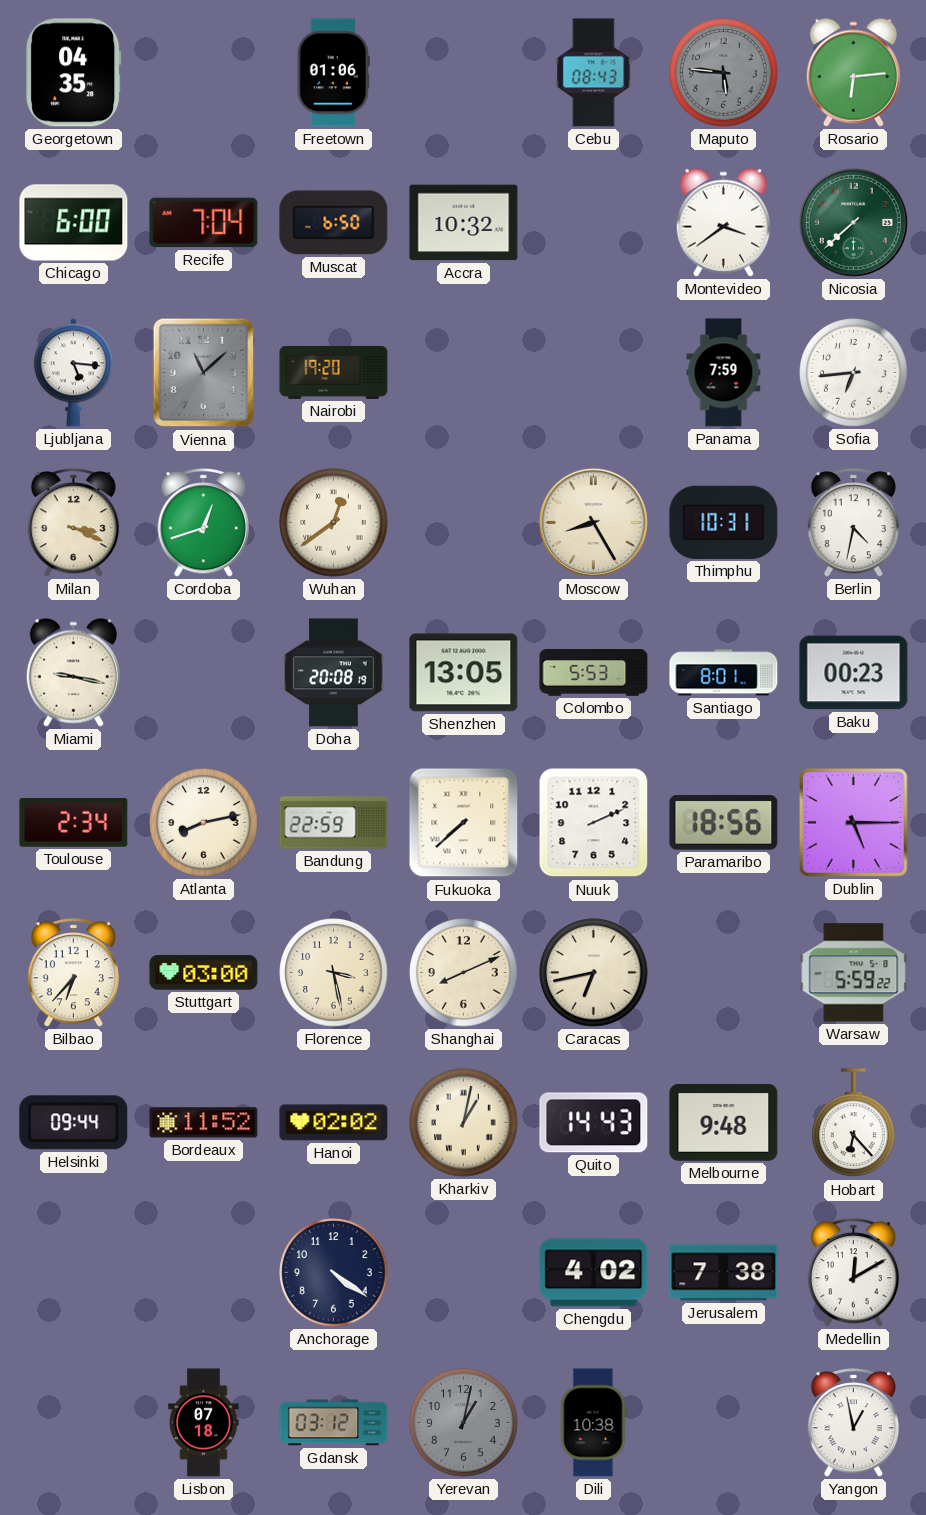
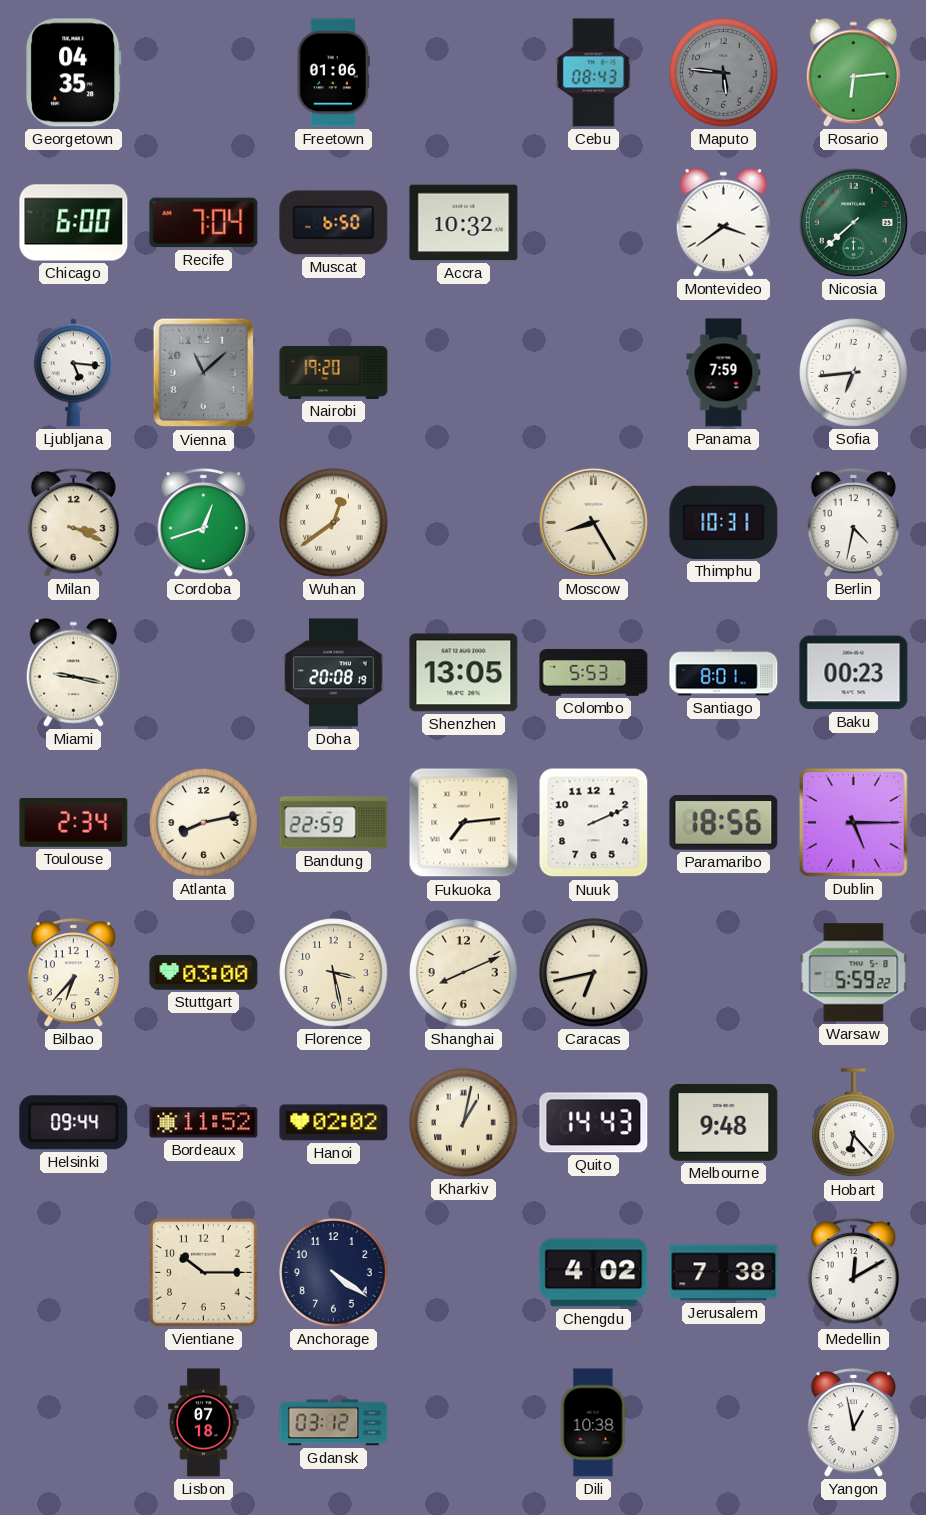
Fukuoka: 7:38 -> 7:14
Vientiane: none -> 10:15
Yerevan: 1:02 -> none
